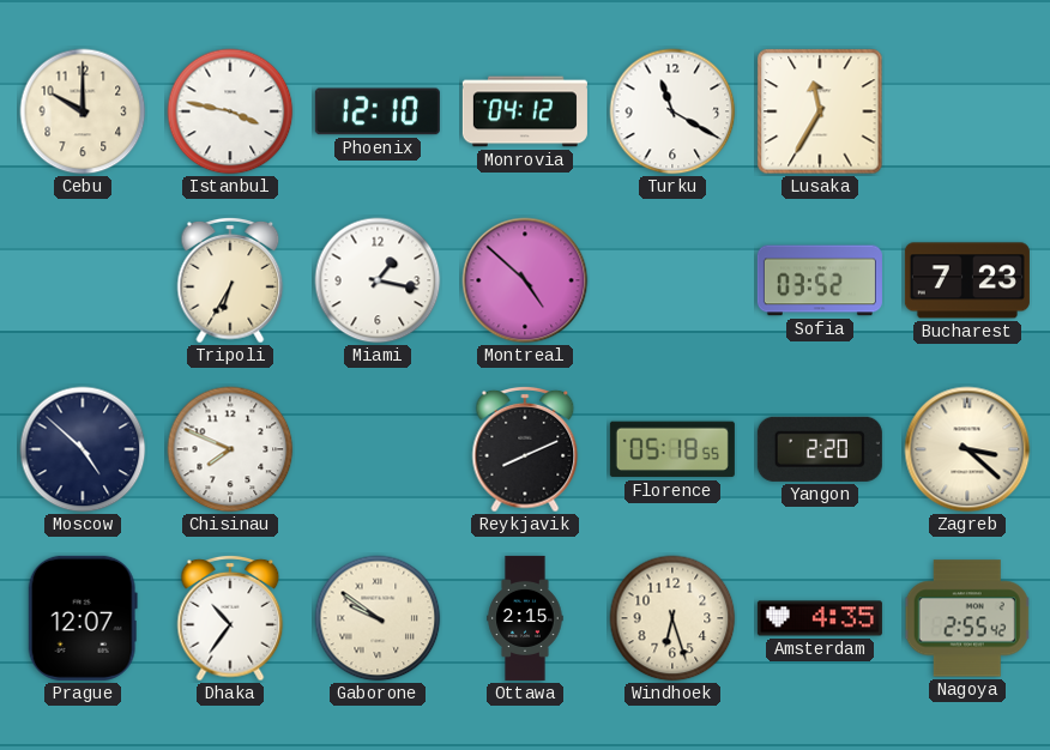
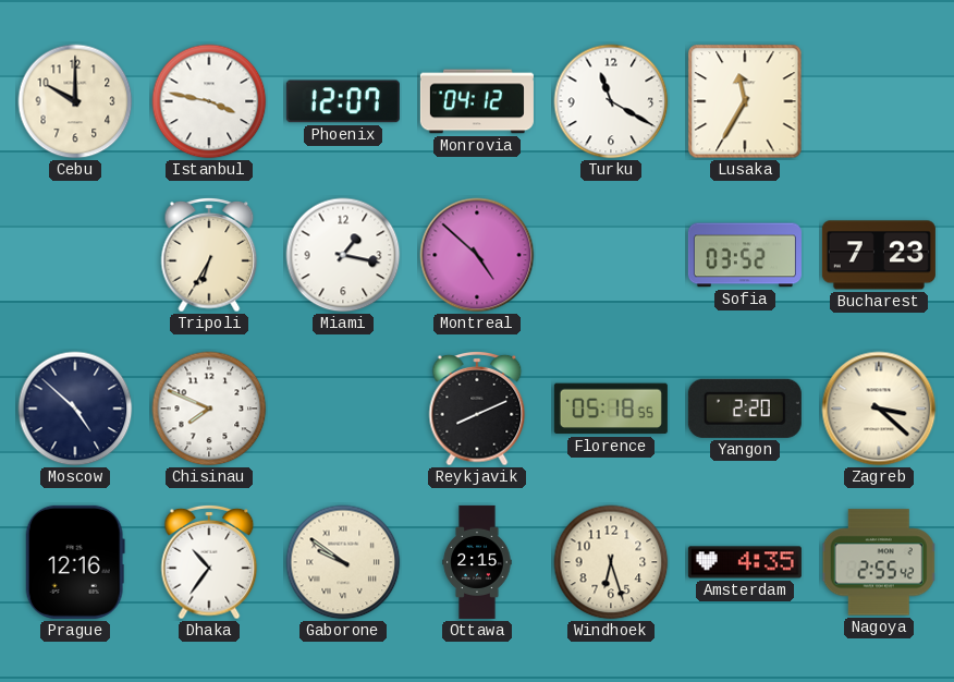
Phoenix: 12:10 -> 12:07
Prague: 12:07 -> 12:16
